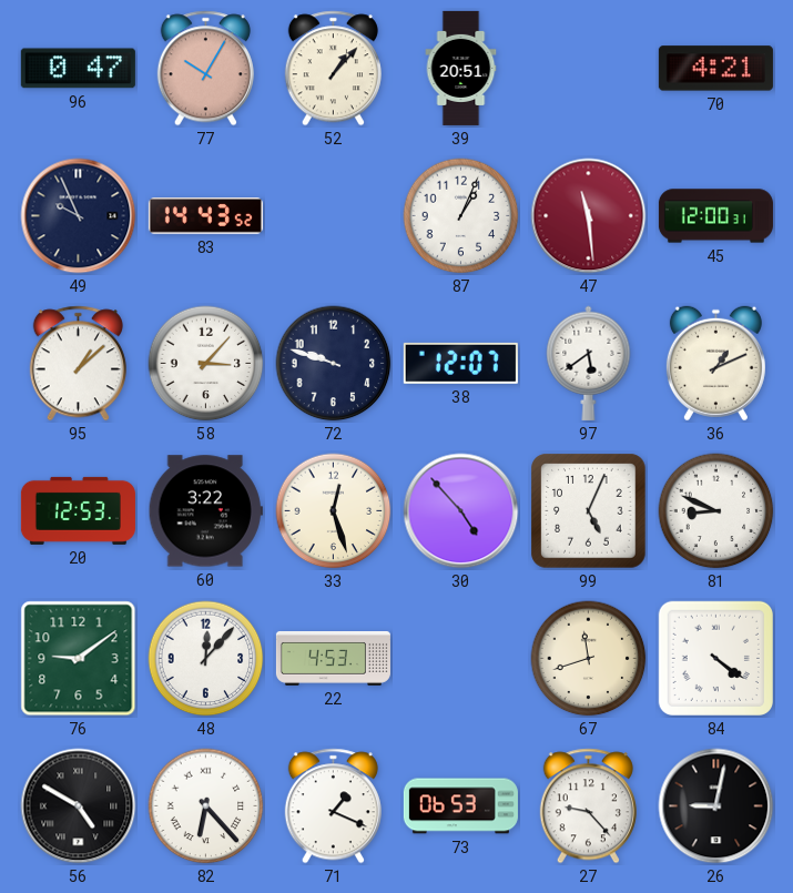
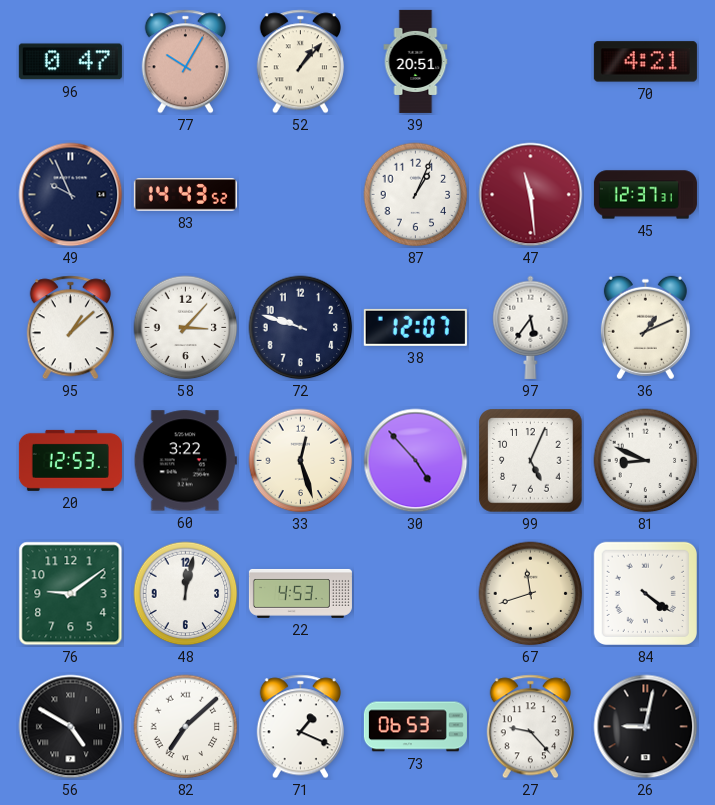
45: 12:00 -> 12:37
97: 5:39 -> 5:36
48: 12:07 -> 12:02
82: 6:23 -> 7:08
